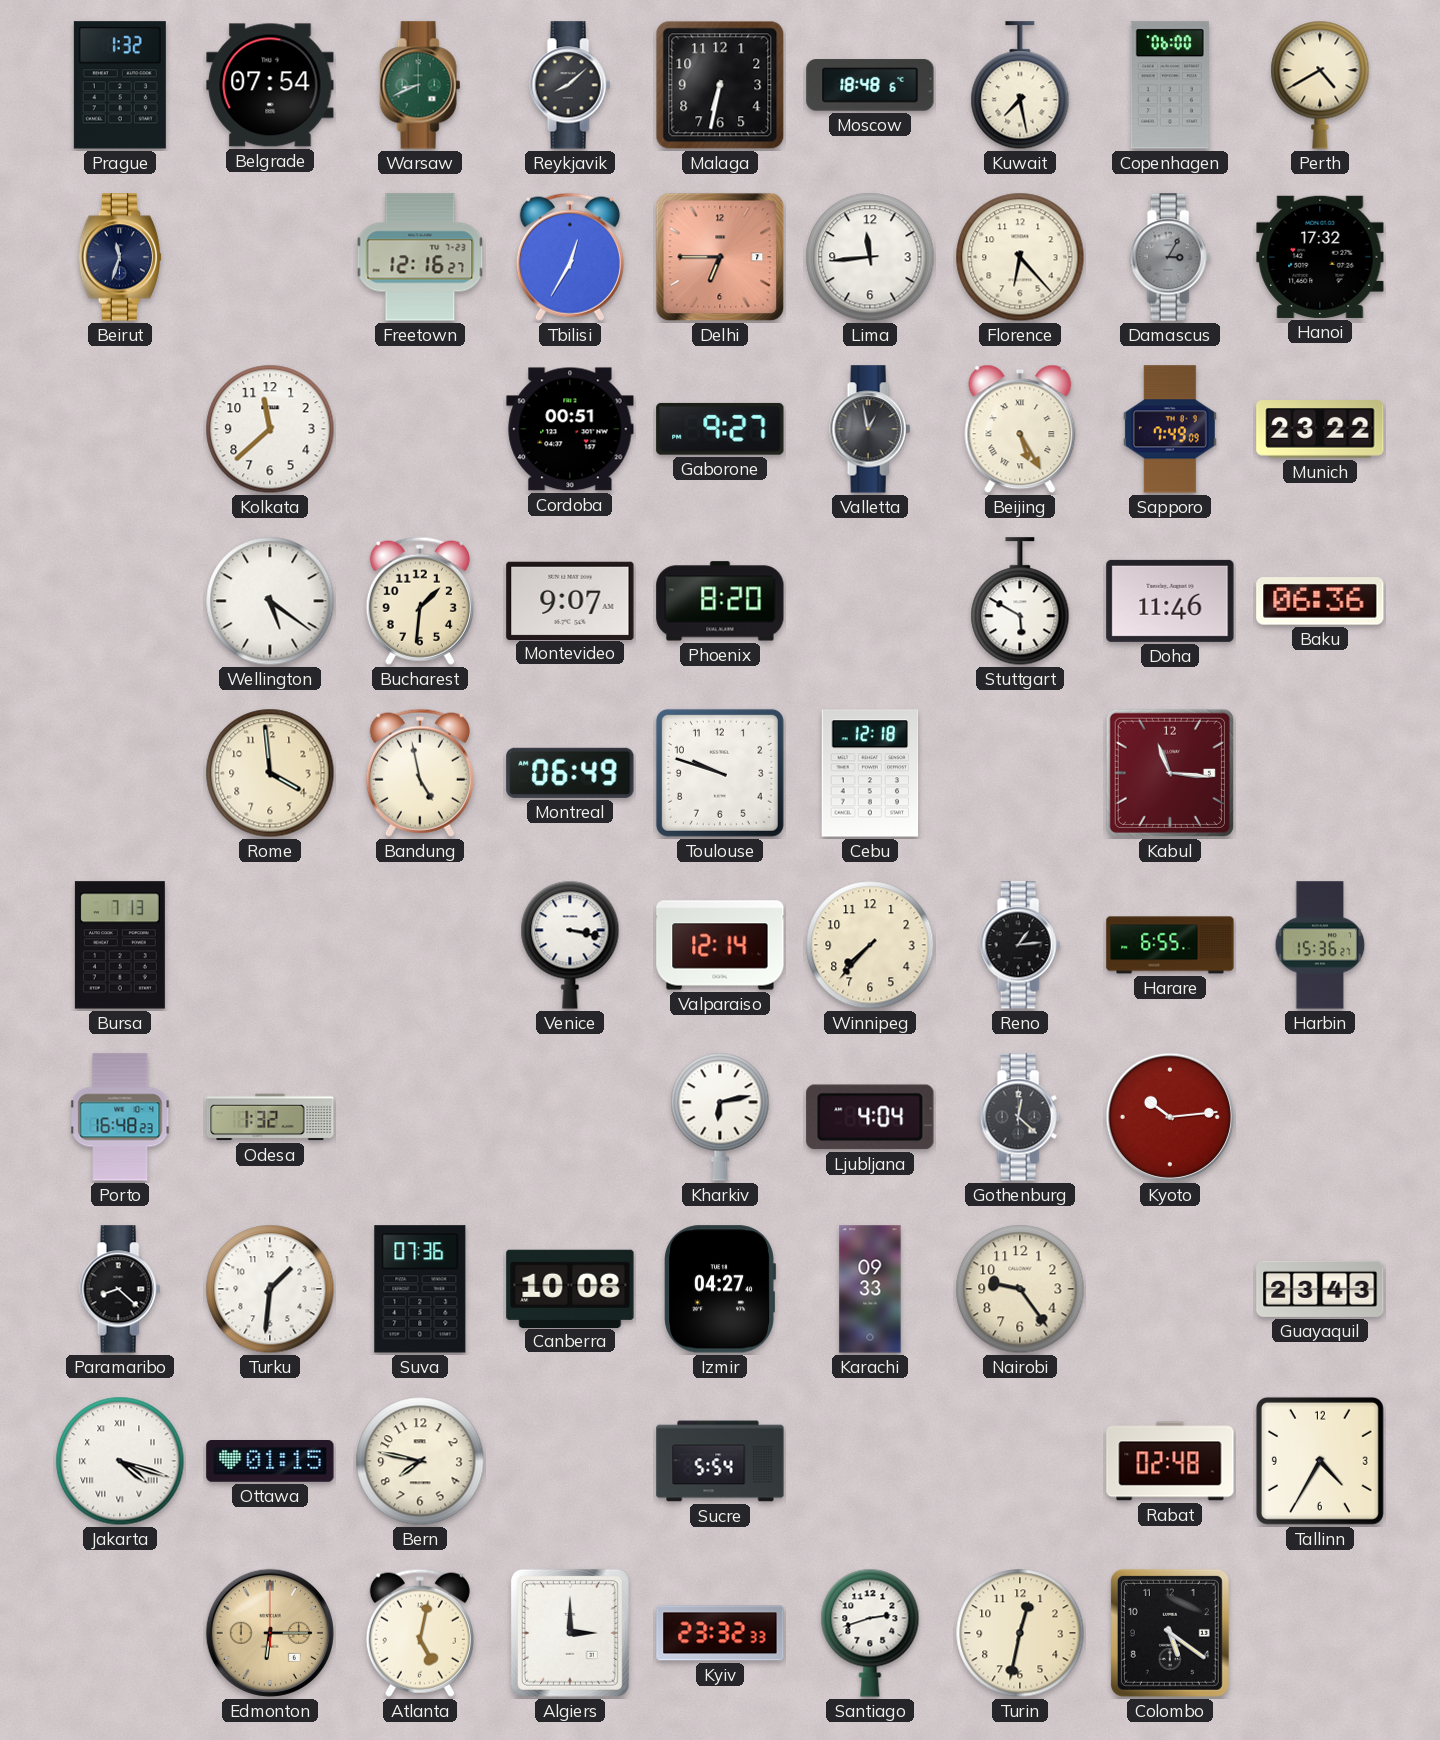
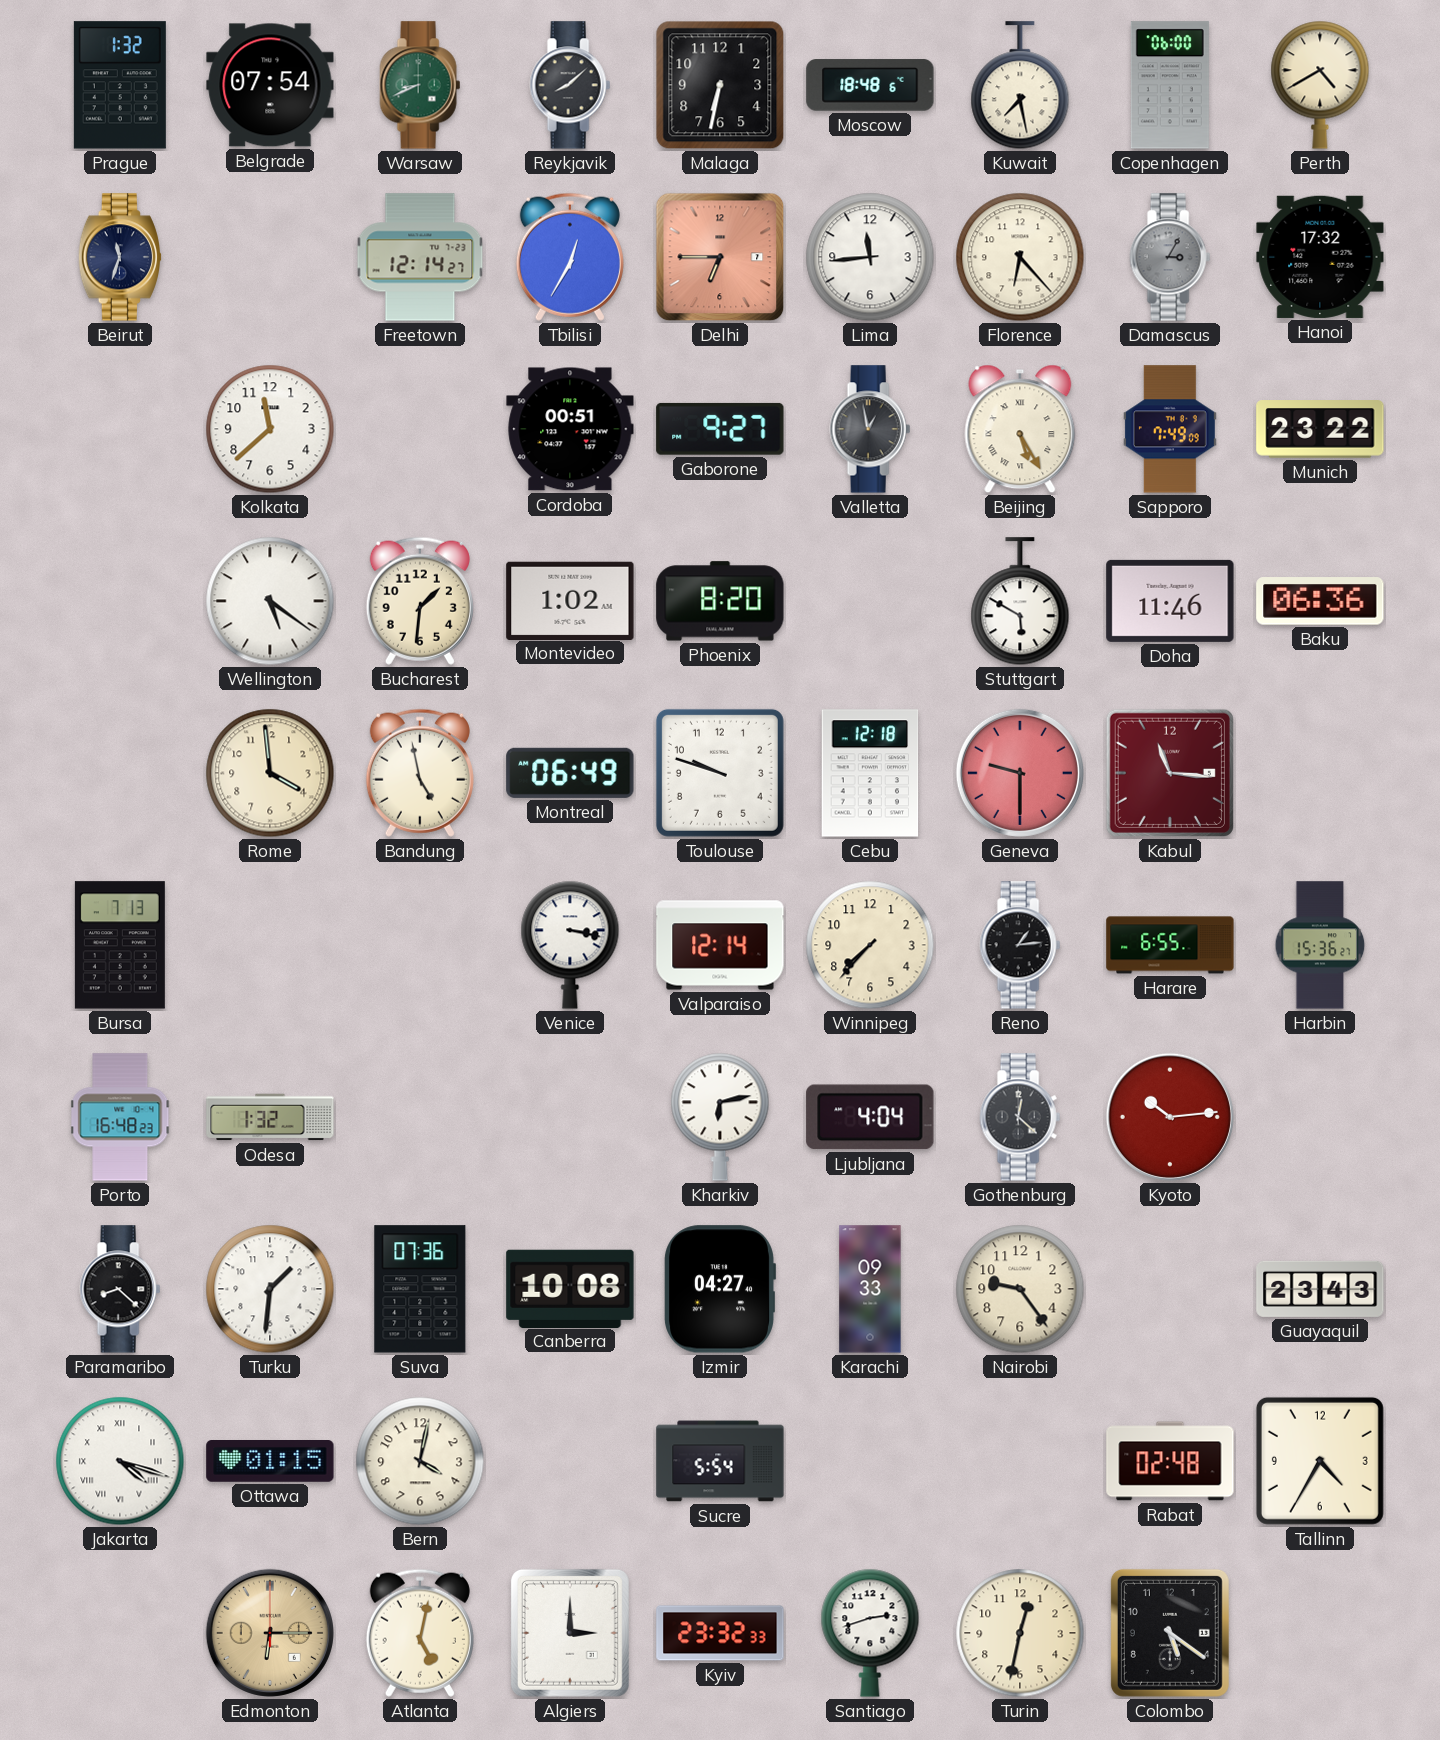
Freetown: 12:16 -> 12:14
Montevideo: 9:07 -> 1:02
Geneva: none -> 9:30
Bern: 7:47 -> 4:02
